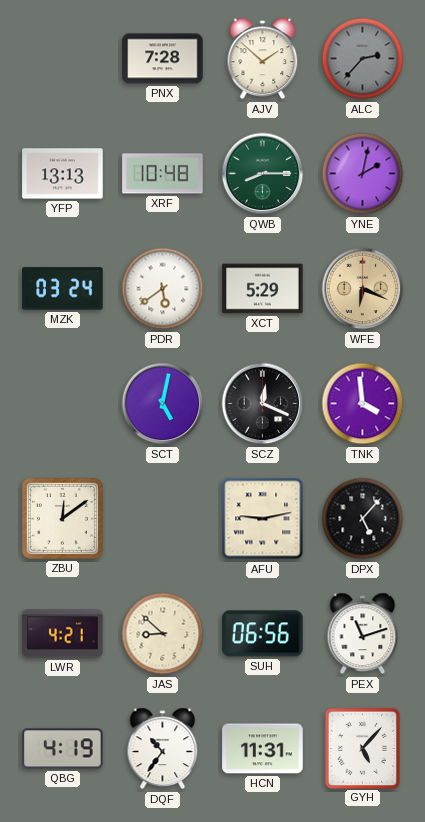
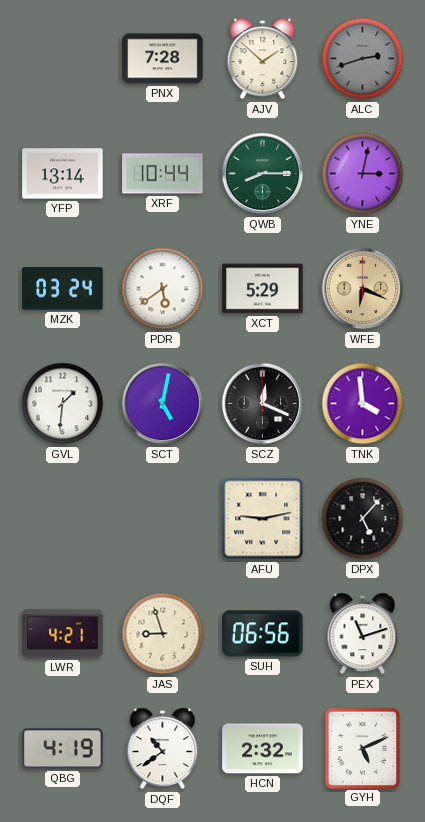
ALC: 2:37 -> 2:42
YFP: 13:13 -> 13:14
XRF: 10:48 -> 10:44
YNE: 2:02 -> 3:02
GVL: none -> 1:31
ZBU: 12:09 -> none
JAS: 8:52 -> 8:57
DQF: 10:36 -> 10:39
HCN: 11:31 -> 2:32
GYH: 5:07 -> 5:11
